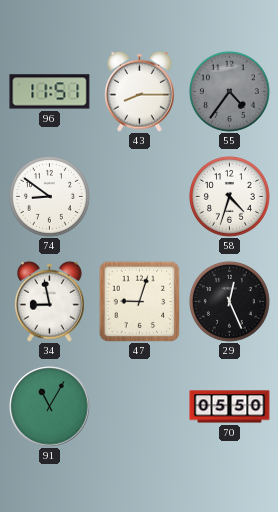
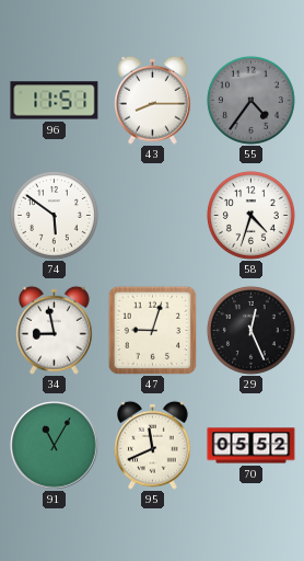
74: 8:51 -> 5:51
95: none -> 11:41
70: 05:50 -> 05:52
